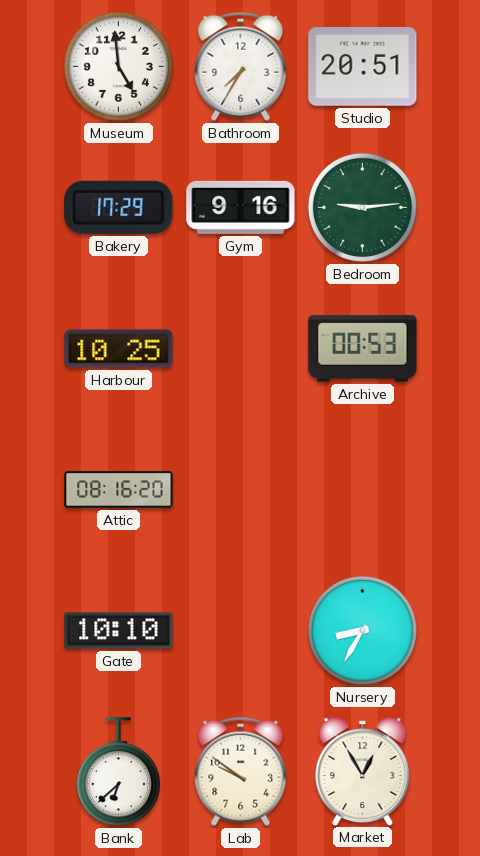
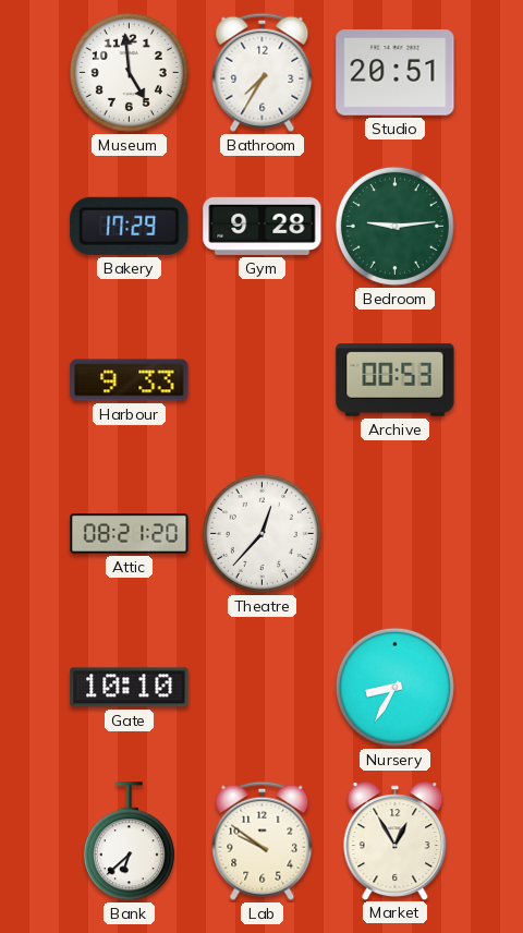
Gym: 9:16 -> 9:28
Harbour: 10:25 -> 9:33
Attic: 08:16 -> 08:21
Theatre: none -> 12:37
